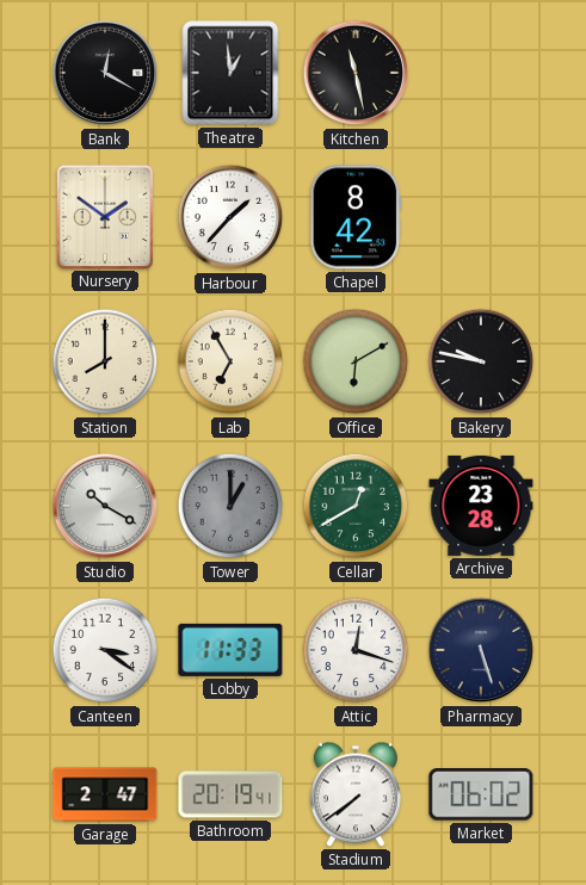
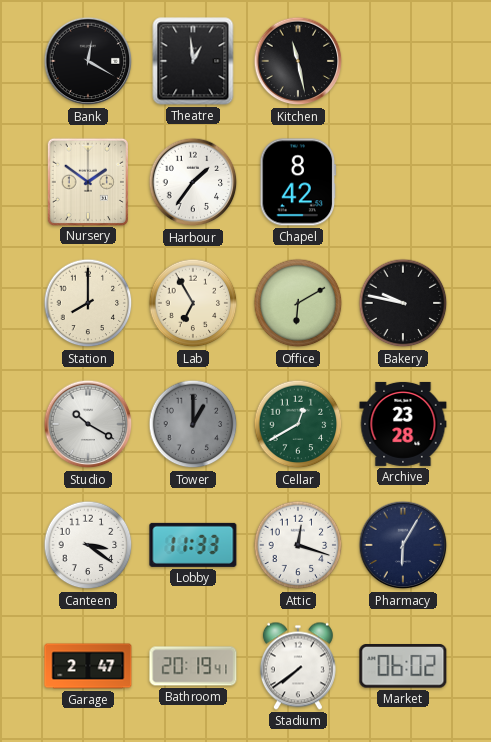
Harbour: 1:37 -> 1:36
Pharmacy: 5:27 -> 6:05
